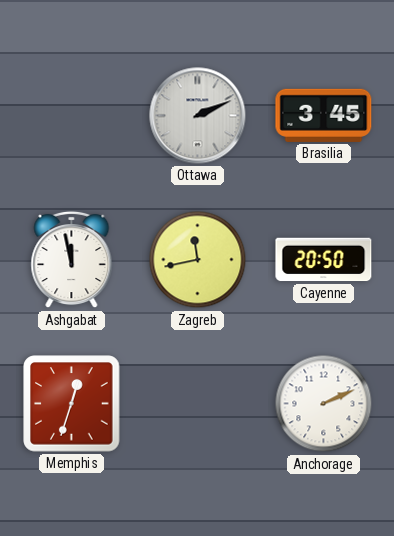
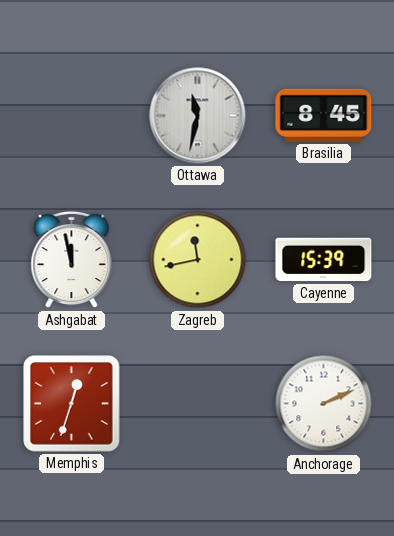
Ottawa: 2:11 -> 11:32
Brasilia: 3:45 -> 8:45
Cayenne: 20:50 -> 15:39
